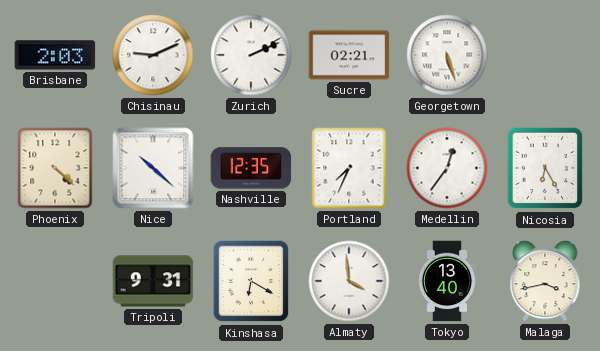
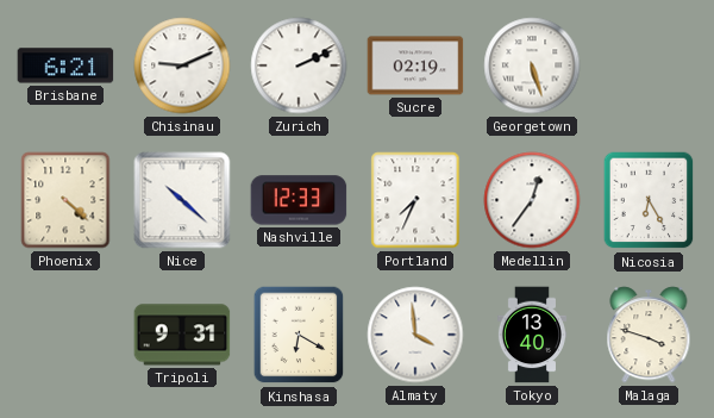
Brisbane: 2:03 -> 6:21
Sucre: 02:21 -> 02:19
Nashville: 12:35 -> 12:33
Malaga: 3:43 -> 3:48
